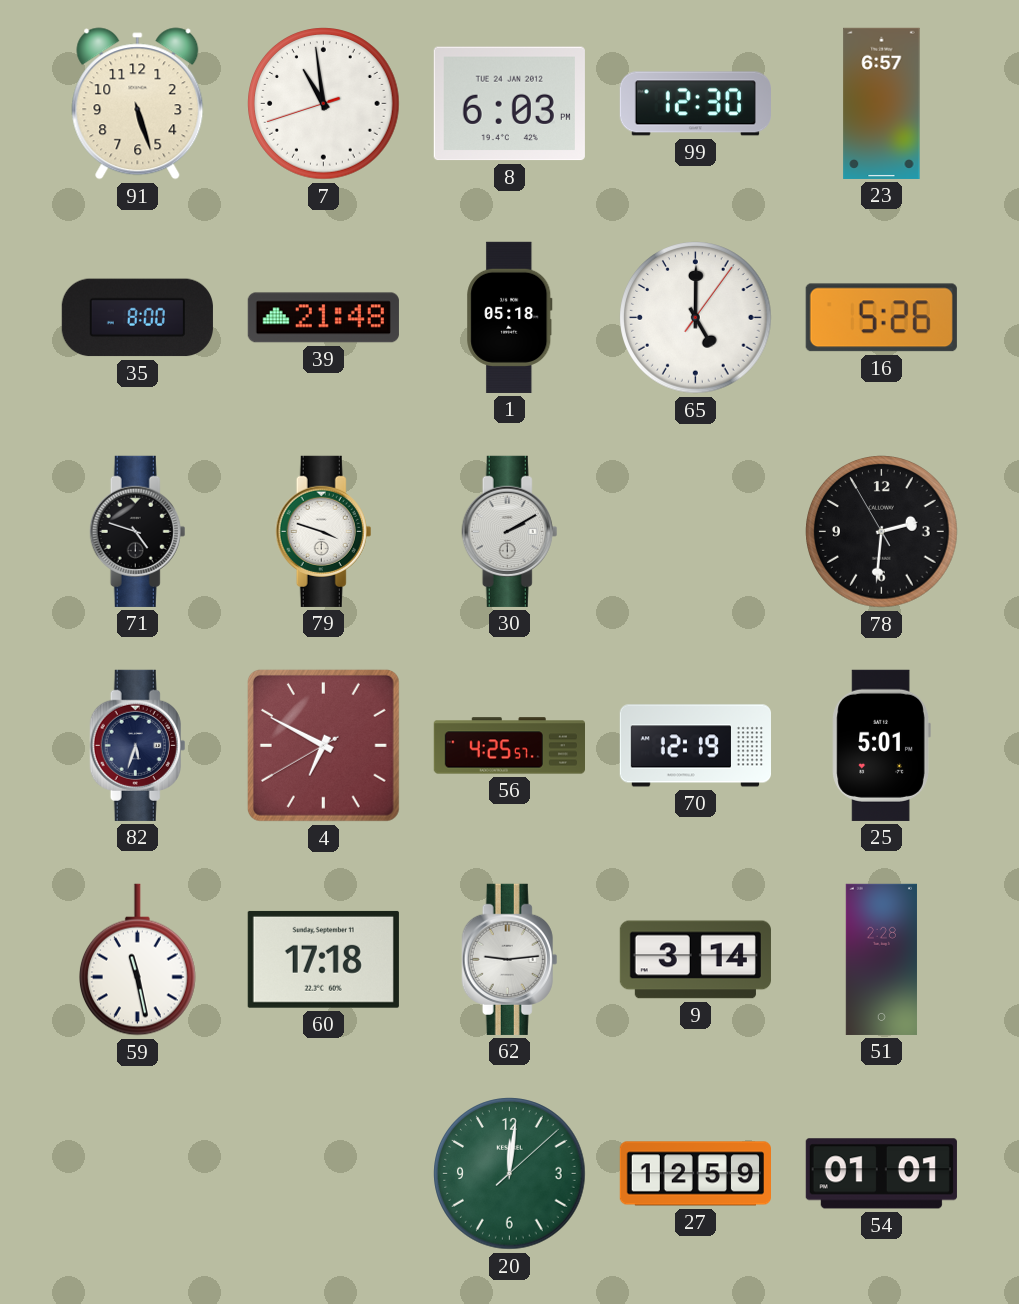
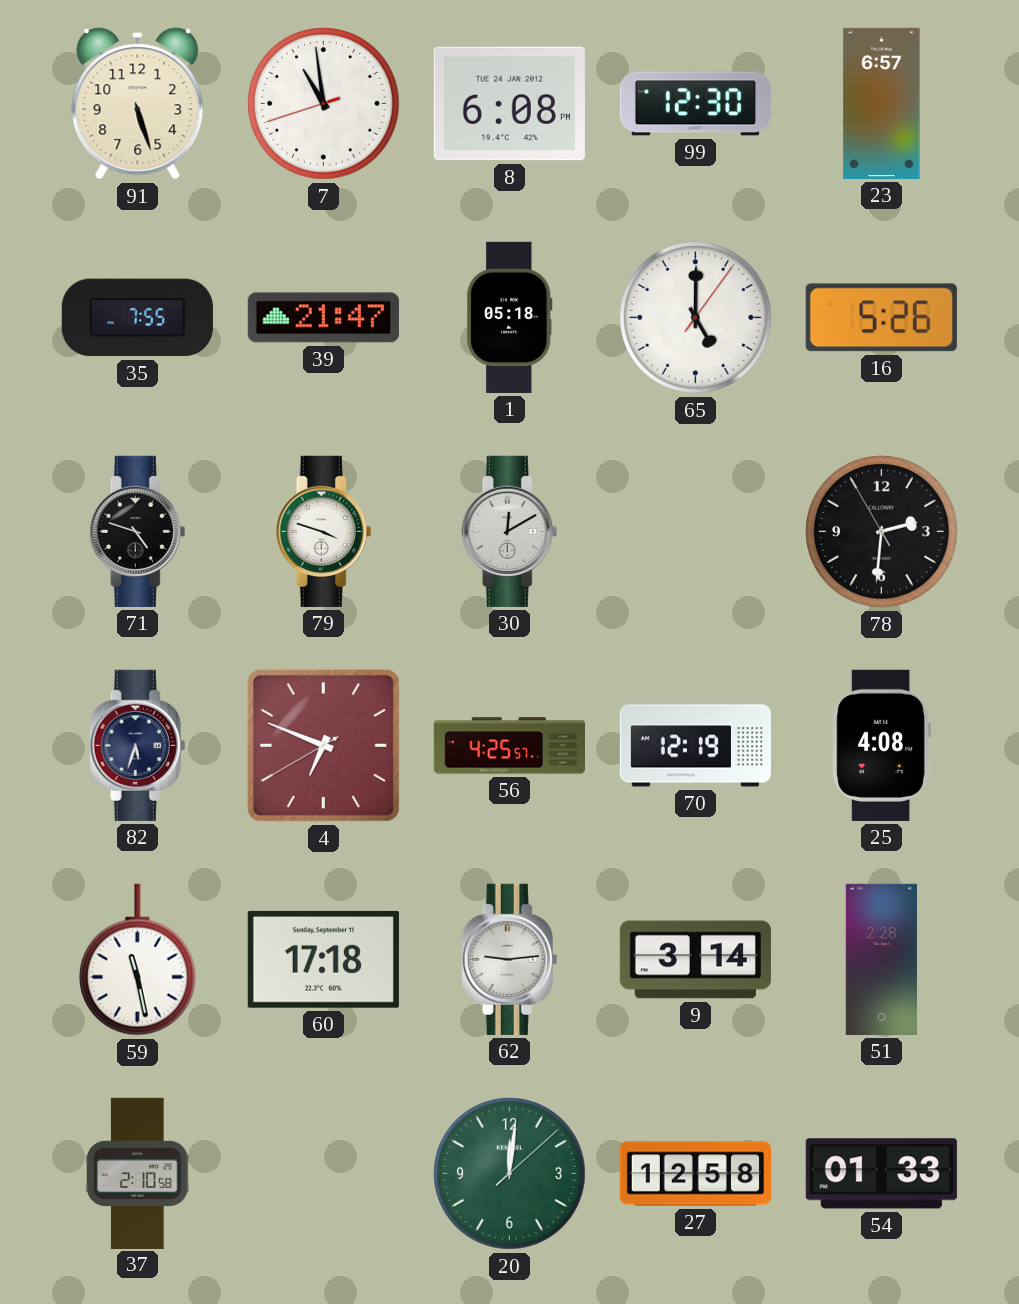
8: 6:03 -> 6:08
35: 8:00 -> 7:55
39: 21:48 -> 21:47
30: 2:10 -> 12:10
4: 6:49 -> 6:48
25: 5:01 -> 4:08
37: none -> 2:10
27: 12:59 -> 12:58
54: 01:01 -> 01:33
